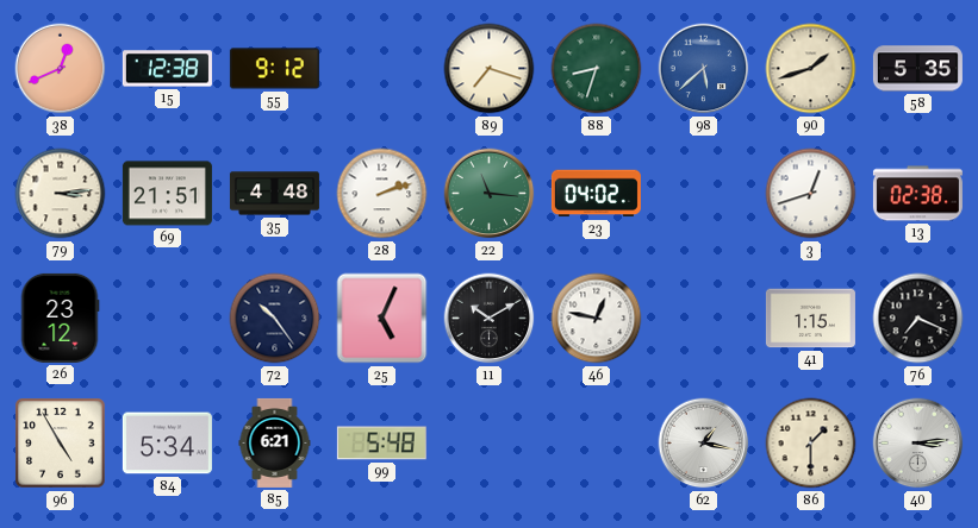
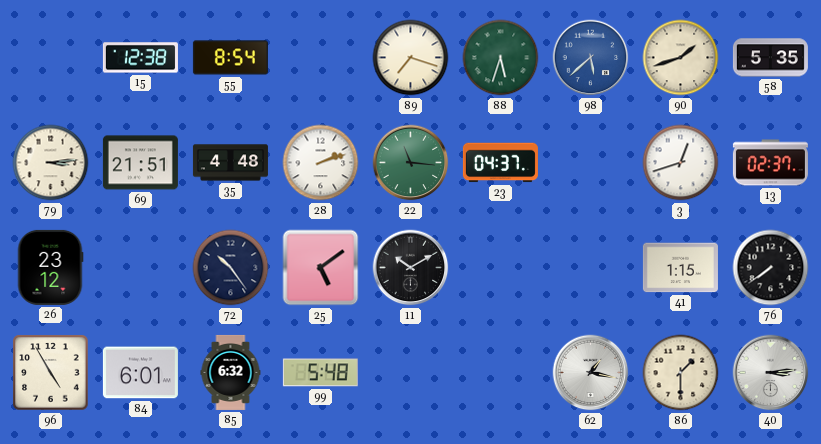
38: 12:41 -> none
55: 9:12 -> 8:54
88: 8:33 -> 5:33
23: 04:02 -> 04:37
13: 02:38 -> 02:37
25: 5:04 -> 5:09
46: 12:47 -> none
76: 7:19 -> 7:39
84: 5:34 -> 6:01
85: 6:21 -> 6:32
